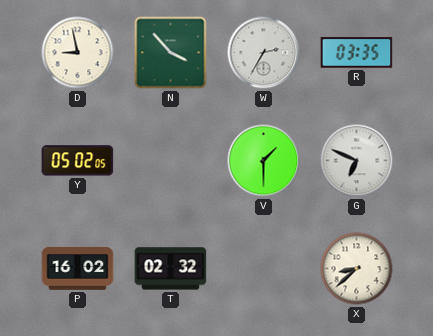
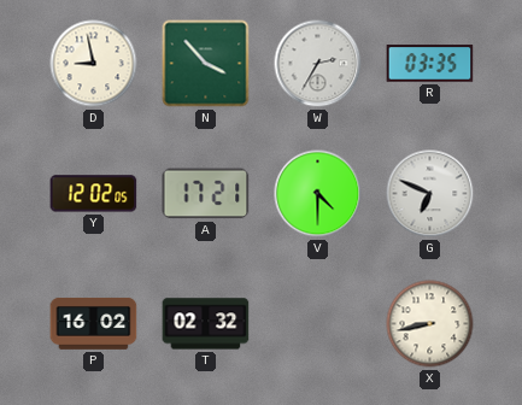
Y: 05:02 -> 12:02
A: none -> 17:21
V: 1:30 -> 4:30
X: 8:38 -> 8:43
